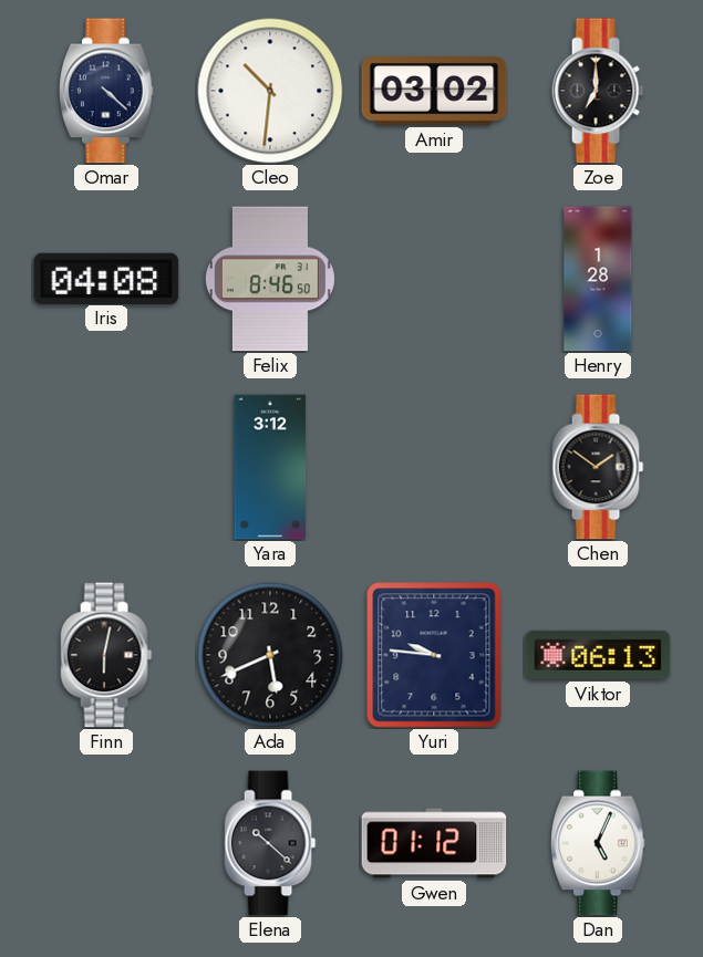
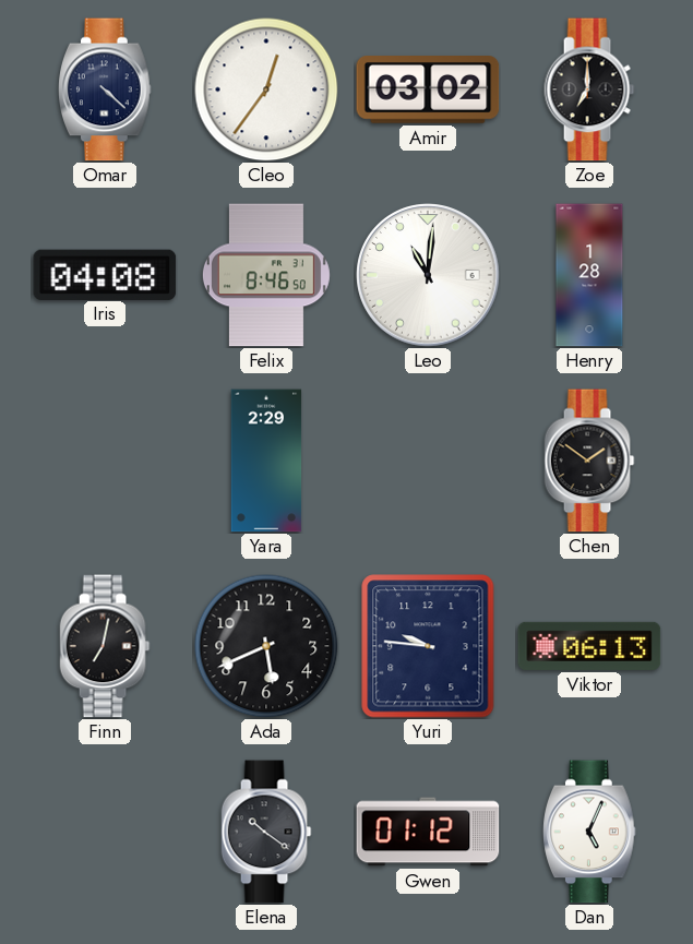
Cleo: 10:31 -> 12:36
Leo: none -> 11:01
Yara: 3:12 -> 2:29
Finn: 6:02 -> 7:02
Elena: 10:22 -> 10:21
